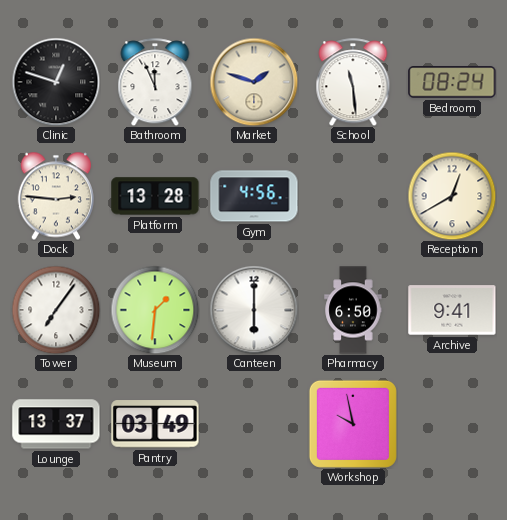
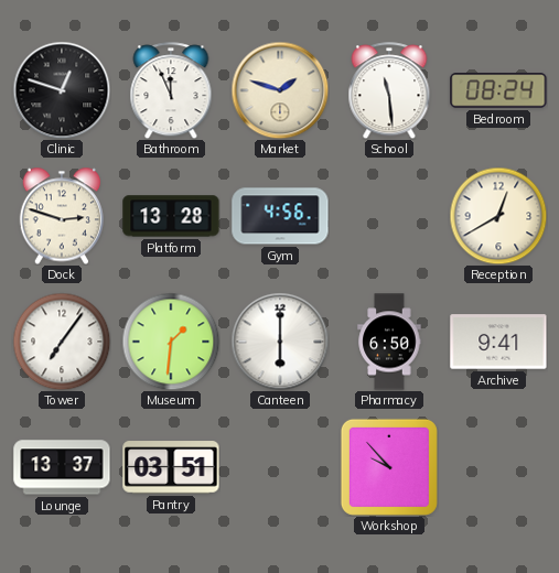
Dock: 2:46 -> 2:48
Pantry: 03:49 -> 03:51
Workshop: 9:58 -> 9:53
